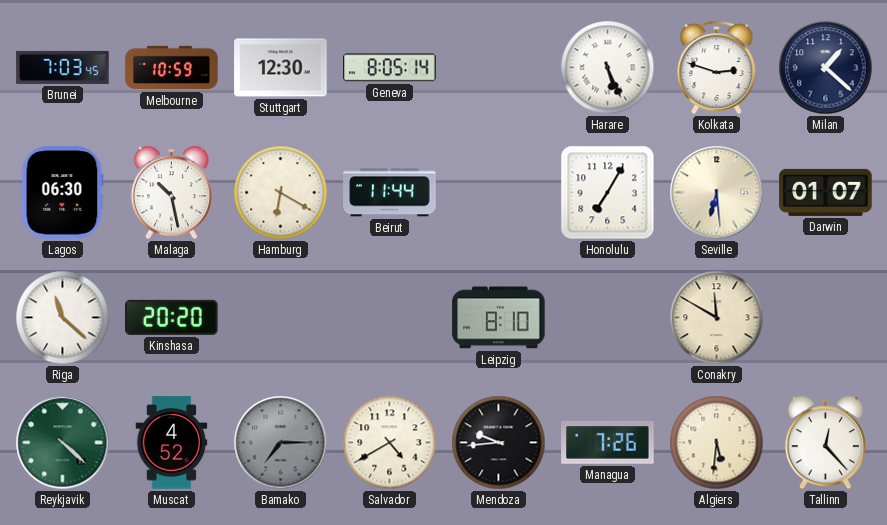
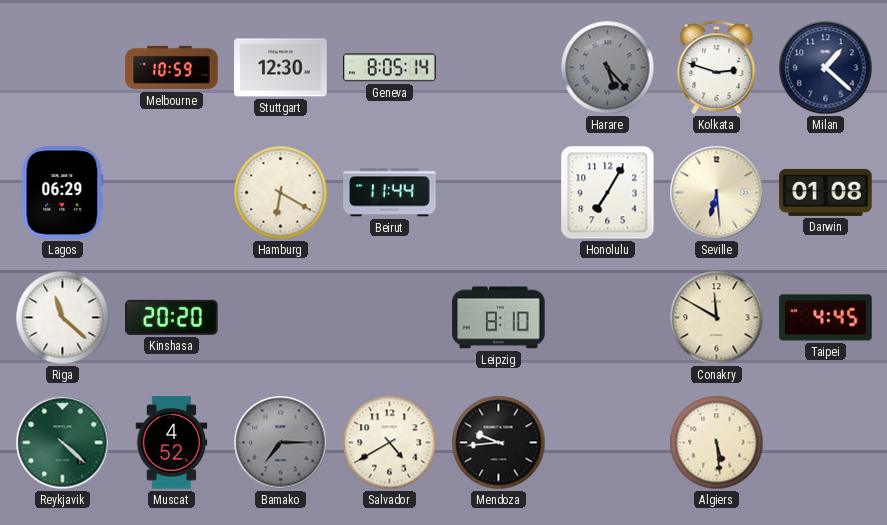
Brunei: 7:03 -> none
Harare: 5:26 -> 5:23
Harare dial: white -> grey
Lagos: 06:30 -> 06:29
Malaga: 10:28 -> none
Darwin: 01:07 -> 01:08
Taipei: none -> 4:45
Managua: 7:26 -> none
Algiers: 5:31 -> 5:29
Tallinn: 12:23 -> none
